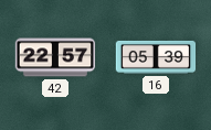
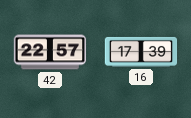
16: 05:39 -> 17:39
